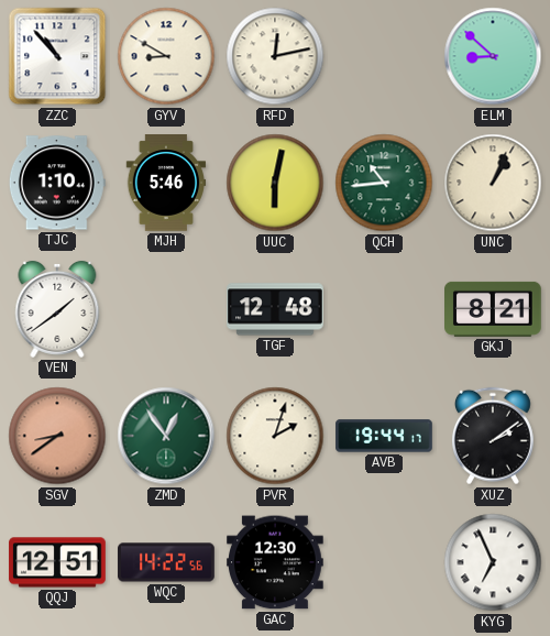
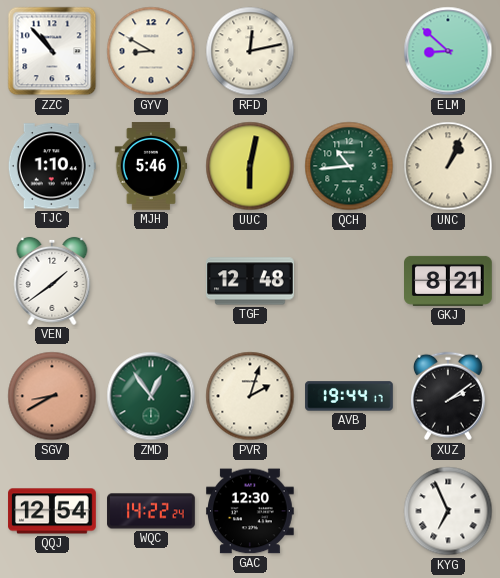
SGV: 8:39 -> 8:40
QQJ: 12:51 -> 12:54
WQC: 14:22:56 -> 14:22:24
